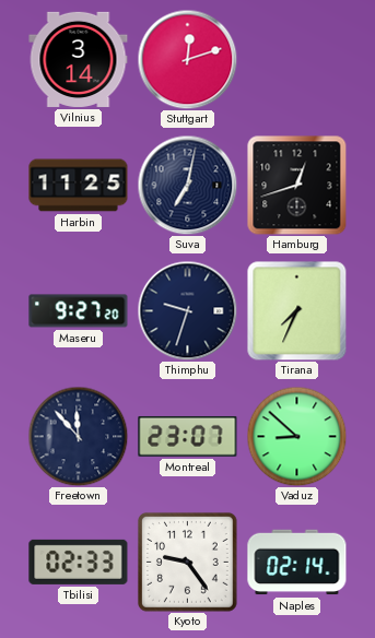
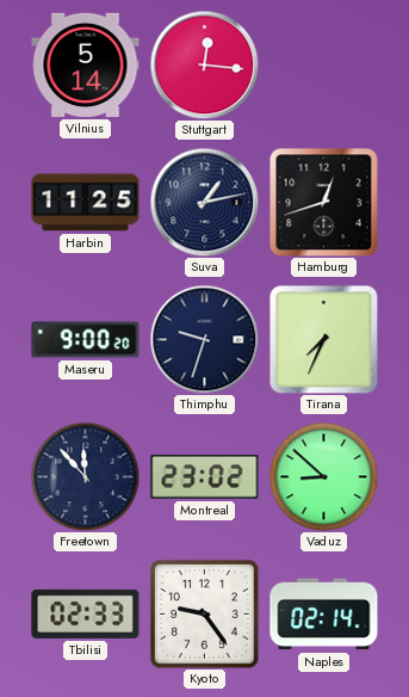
Vilnius: 3:14 -> 5:14
Stuttgart: 12:12 -> 12:16
Suva: 7:02 -> 1:13
Maseru: 9:27 -> 9:00
Montreal: 23:07 -> 23:02
